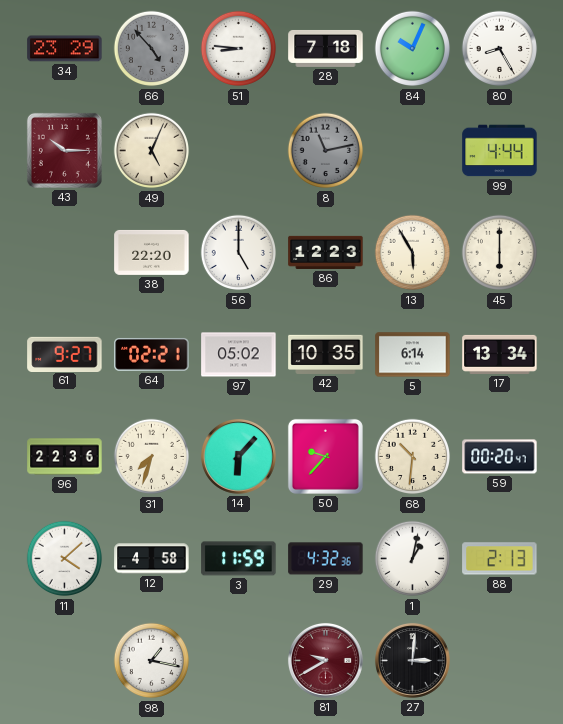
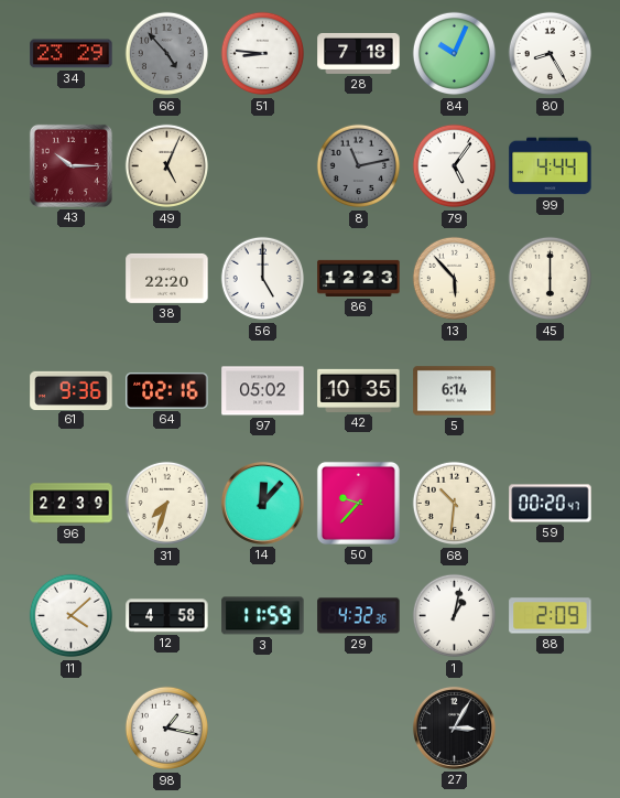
79: none -> 5:06
13: 5:55 -> 5:53
61: 9:27 -> 9:36
64: 02:21 -> 02:16
17: 13:34 -> none
96: 22:36 -> 22:39
14: 6:07 -> 12:07
88: 2:13 -> 2:09
81: 9:40 -> none
27: 3:01 -> 3:05
